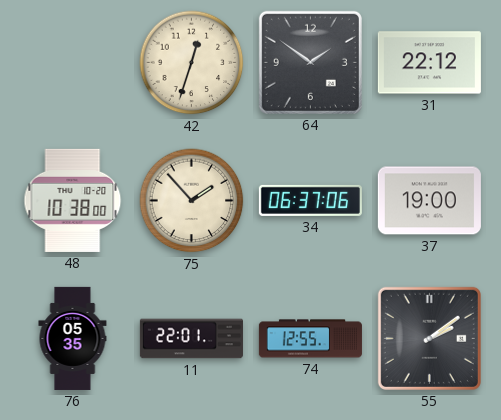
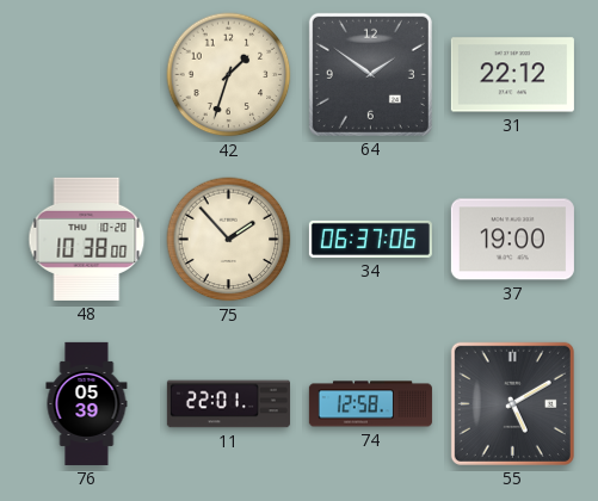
42: 12:33 -> 1:33
76: 05:35 -> 05:39
74: 12:55 -> 12:58
55: 2:09 -> 5:10
